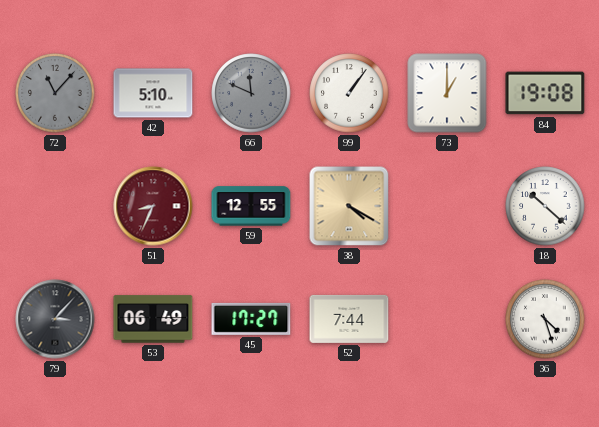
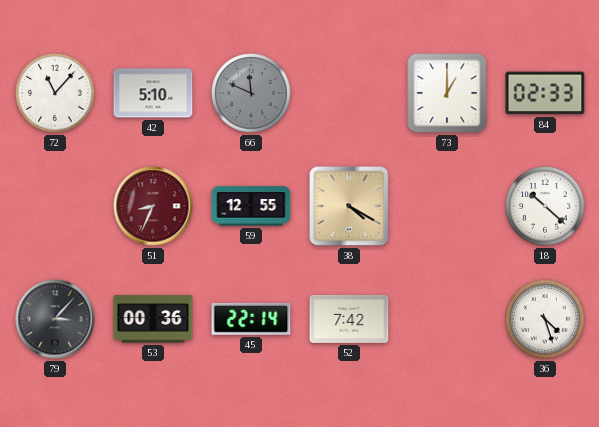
72 dial: grey -> white
99: 1:06 -> none
84: 19:08 -> 02:33
53: 06:49 -> 00:36
45: 17:27 -> 22:14
52: 7:44 -> 7:42
